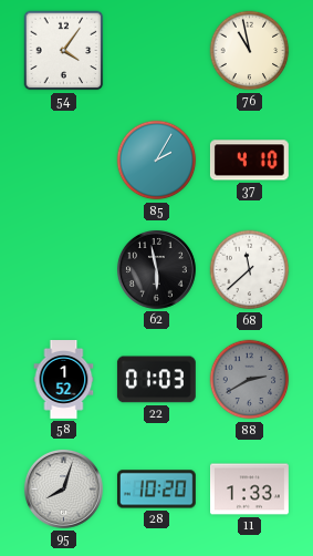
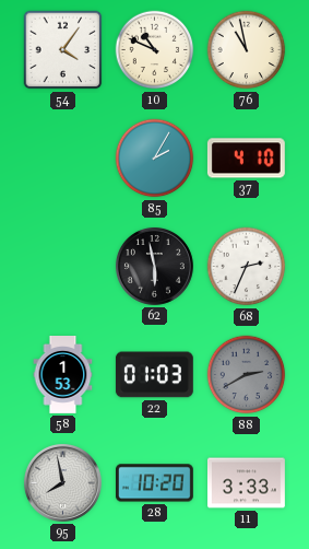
10: none -> 10:49
68: 11:38 -> 2:34
58: 1:52 -> 1:53
95: 8:03 -> 7:58
11: 1:33 -> 3:33
